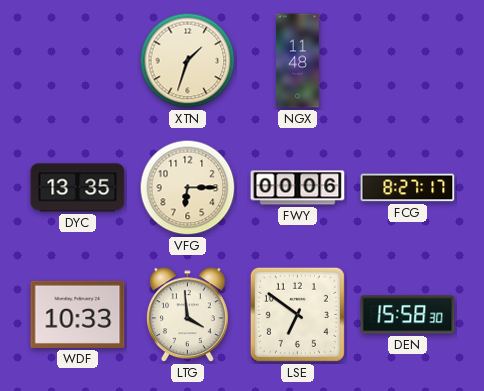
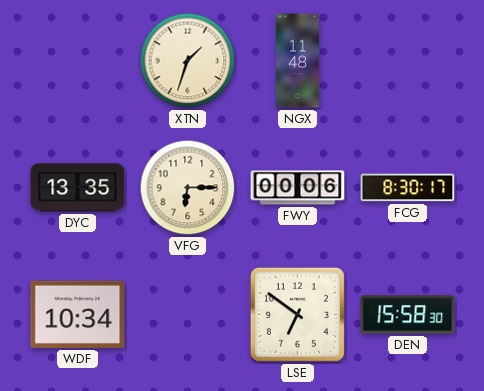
FCG: 8:27 -> 8:30
WDF: 10:33 -> 10:34
LTG: 3:59 -> none
